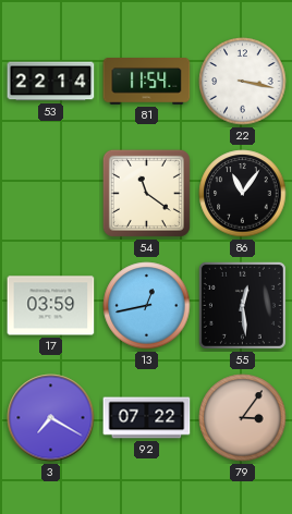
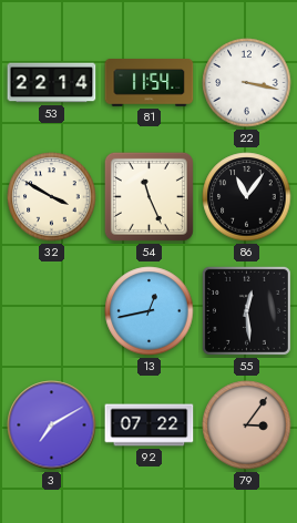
32: none -> 3:50
54: 11:21 -> 11:26
17: 03:59 -> none
3: 7:20 -> 7:10
